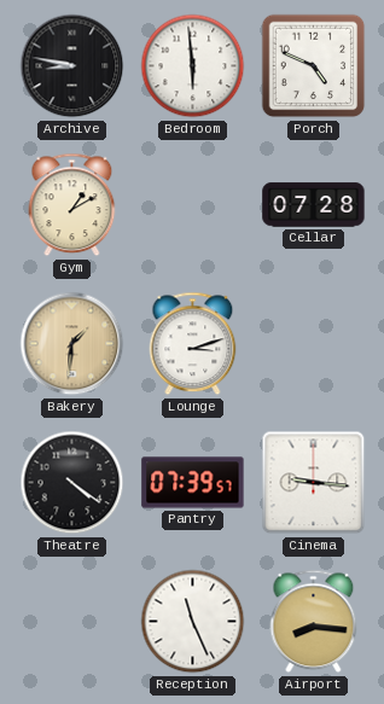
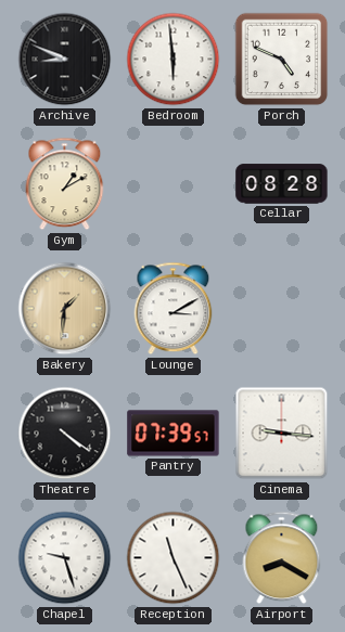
Archive: 8:47 -> 8:49
Cellar: 07:28 -> 08:28
Lounge: 3:12 -> 3:10
Chapel: none -> 9:27
Airport: 8:16 -> 8:20
